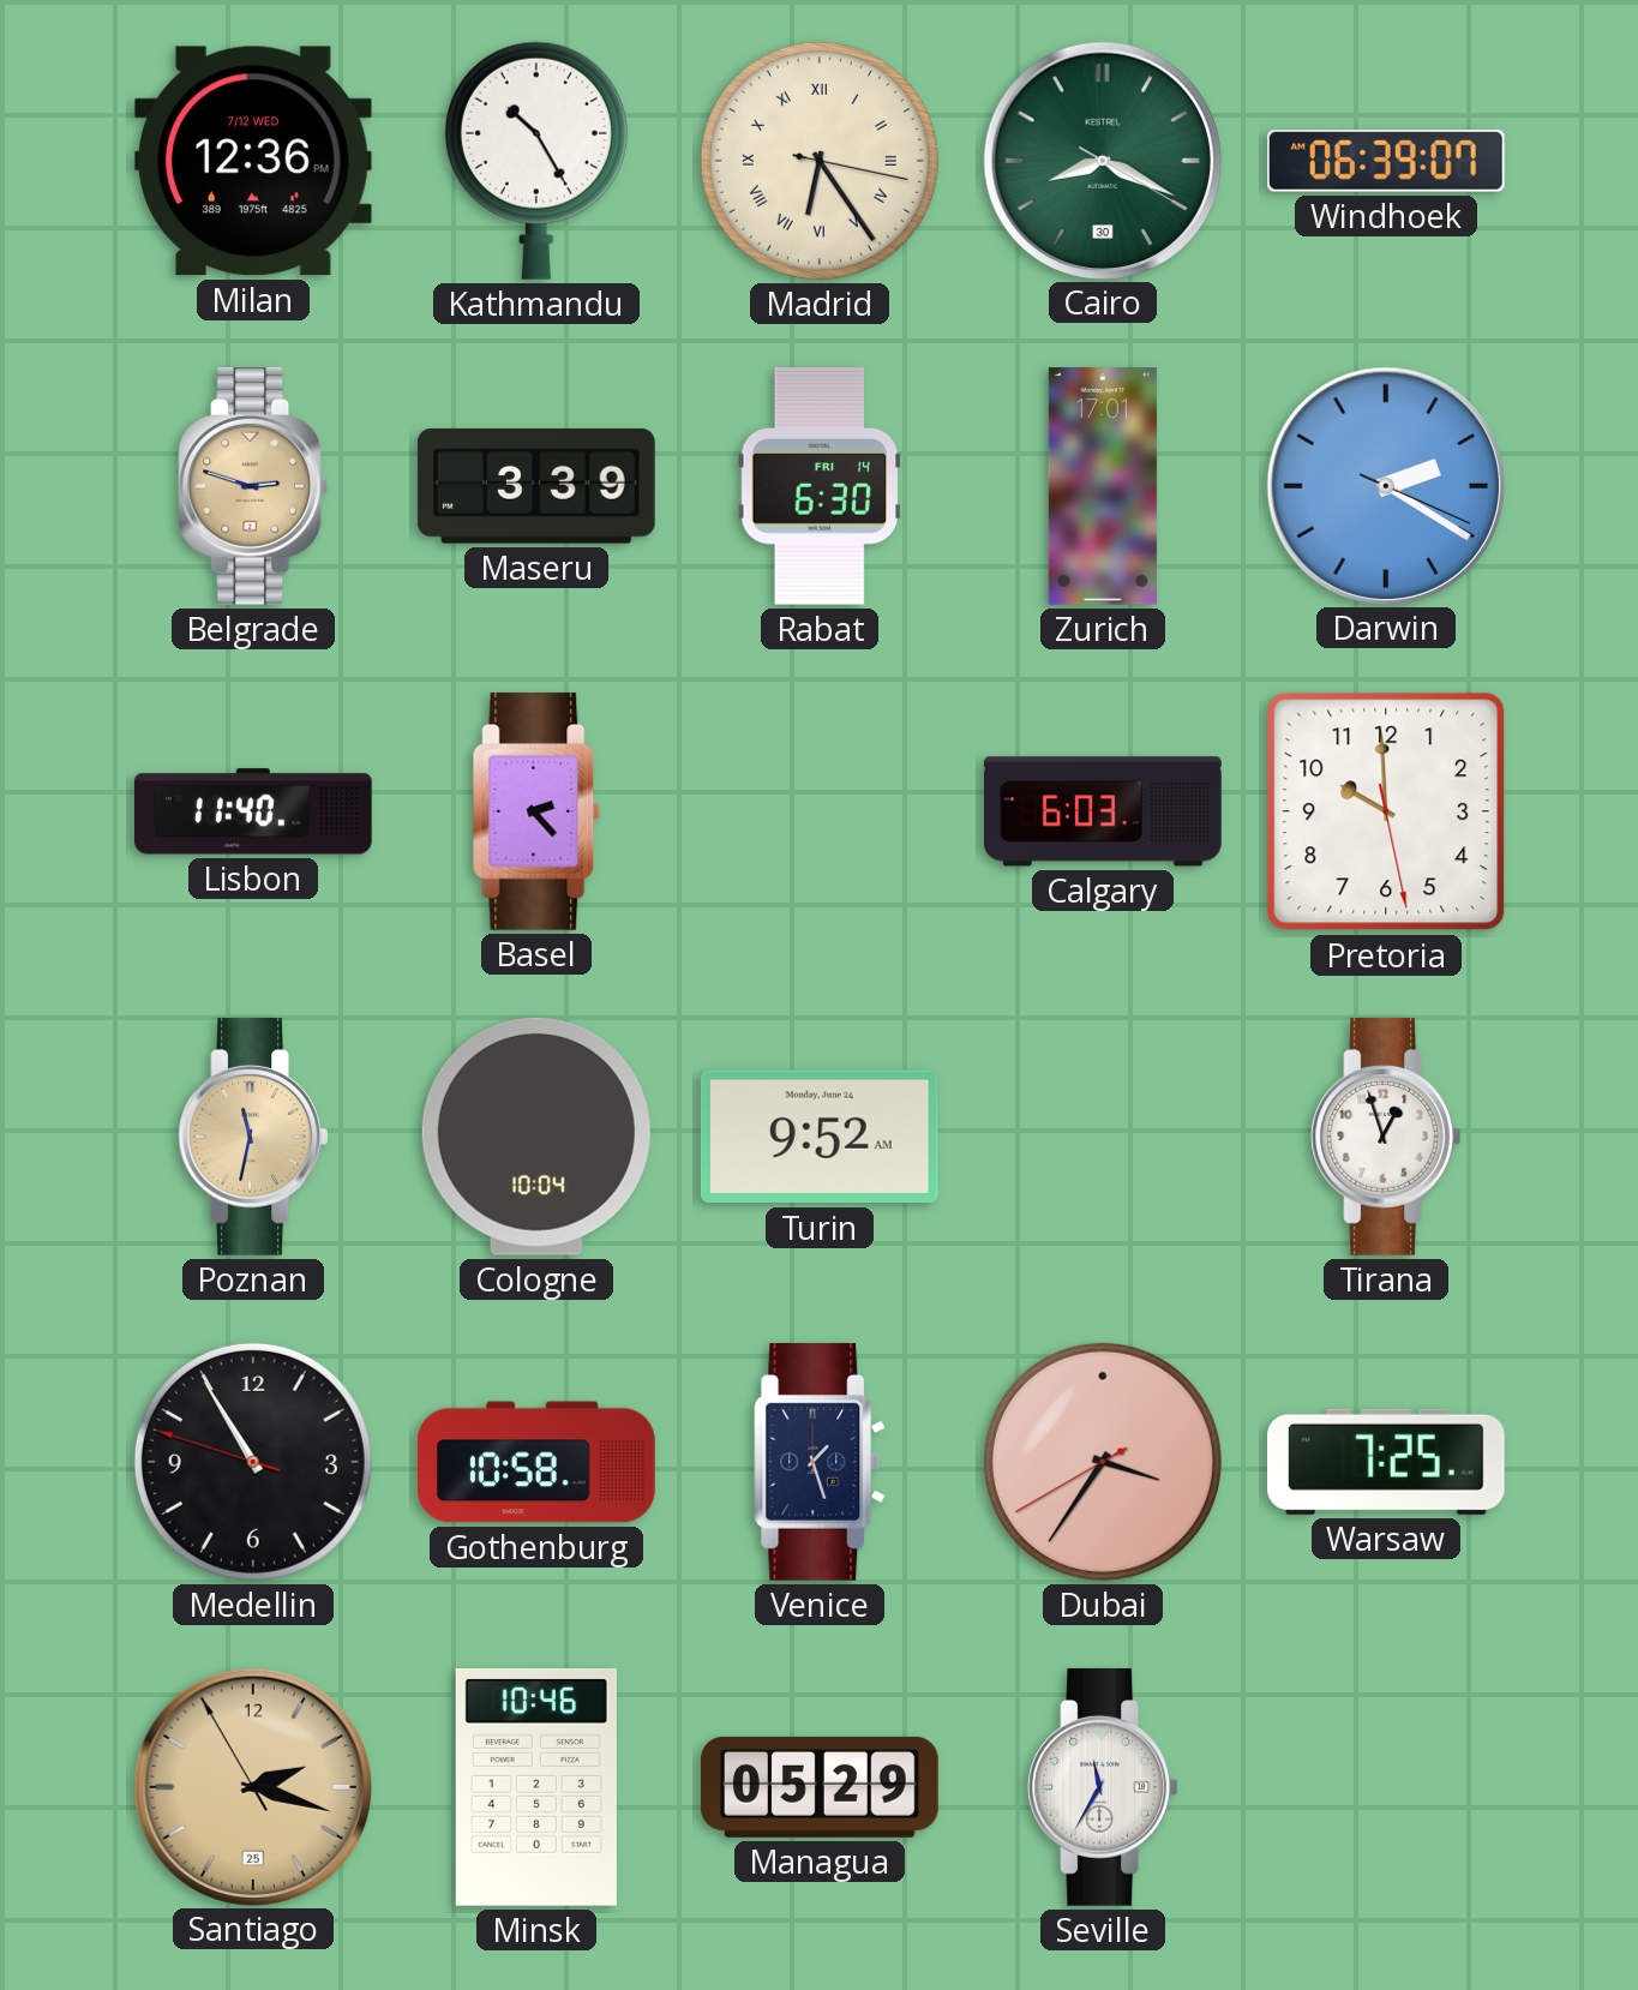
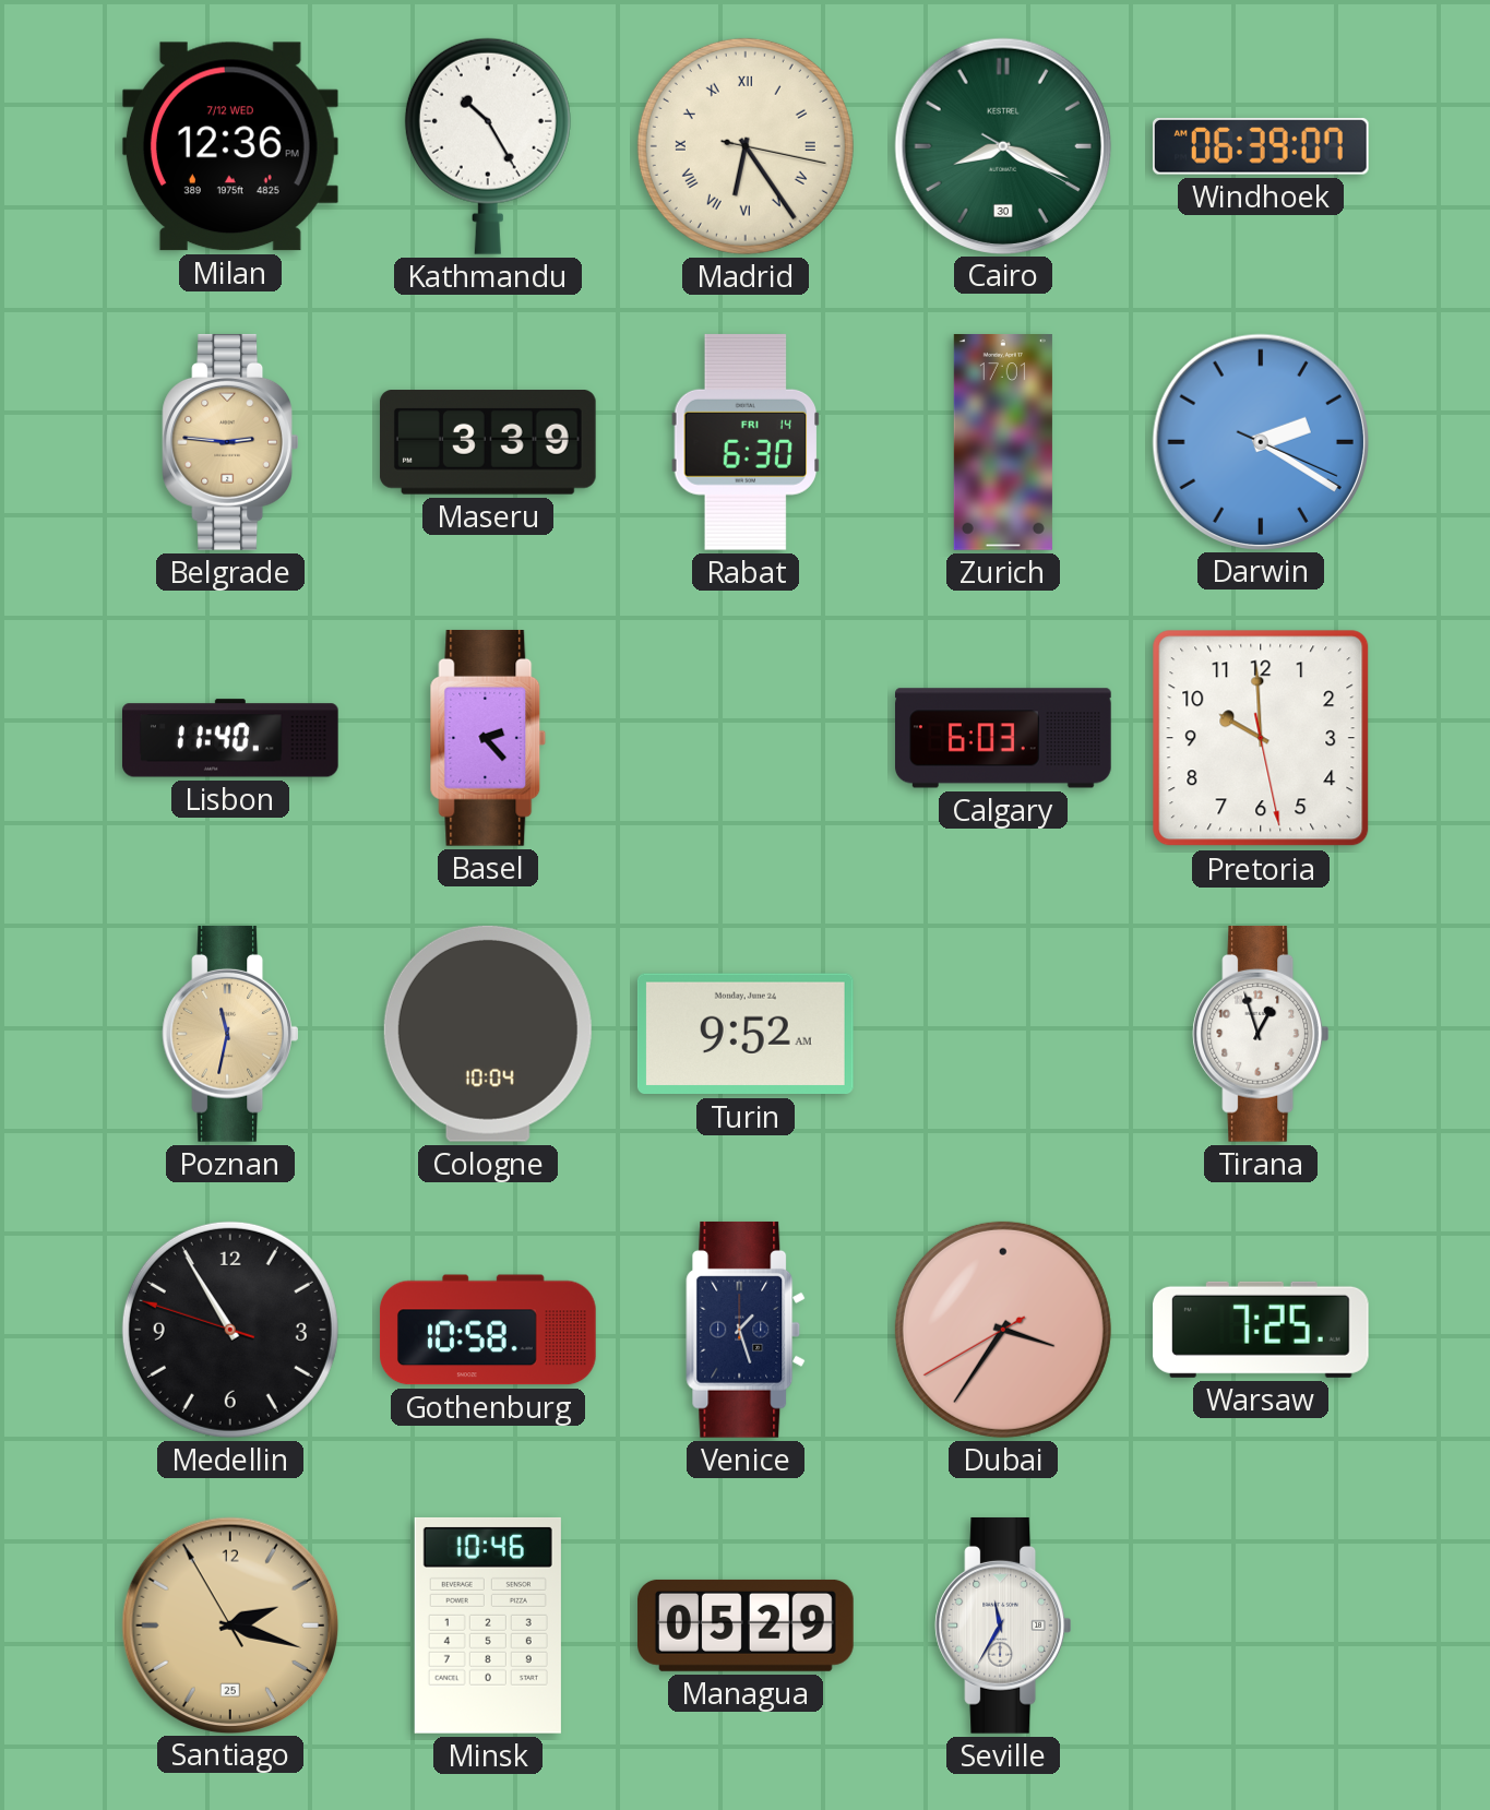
Belgrade: 2:48 -> 2:46
